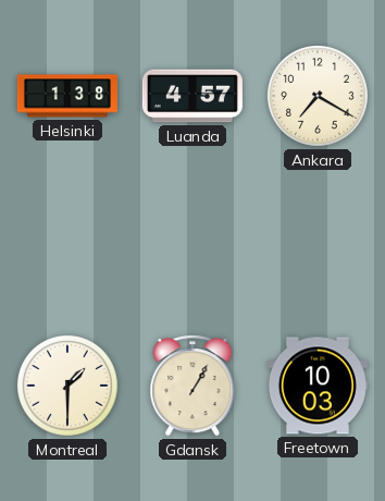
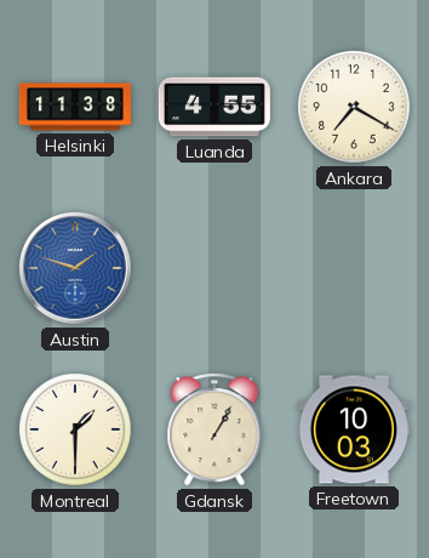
Helsinki: 1:38 -> 11:38
Luanda: 4:57 -> 4:55
Austin: none -> 1:48
